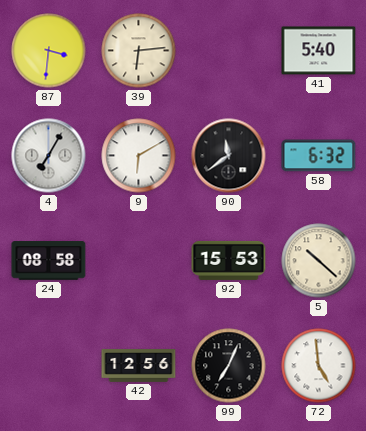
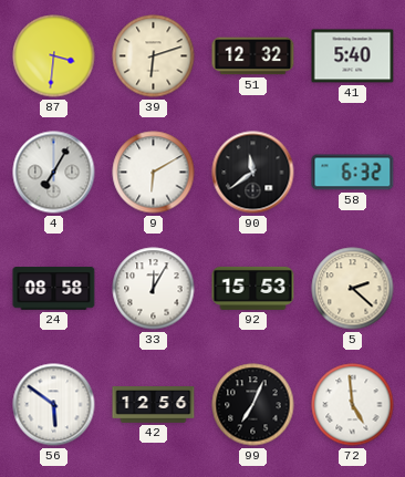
39: 6:14 -> 6:12
51: none -> 12:32
33: none -> 12:05
5: 10:22 -> 2:22
56: none -> 5:51
